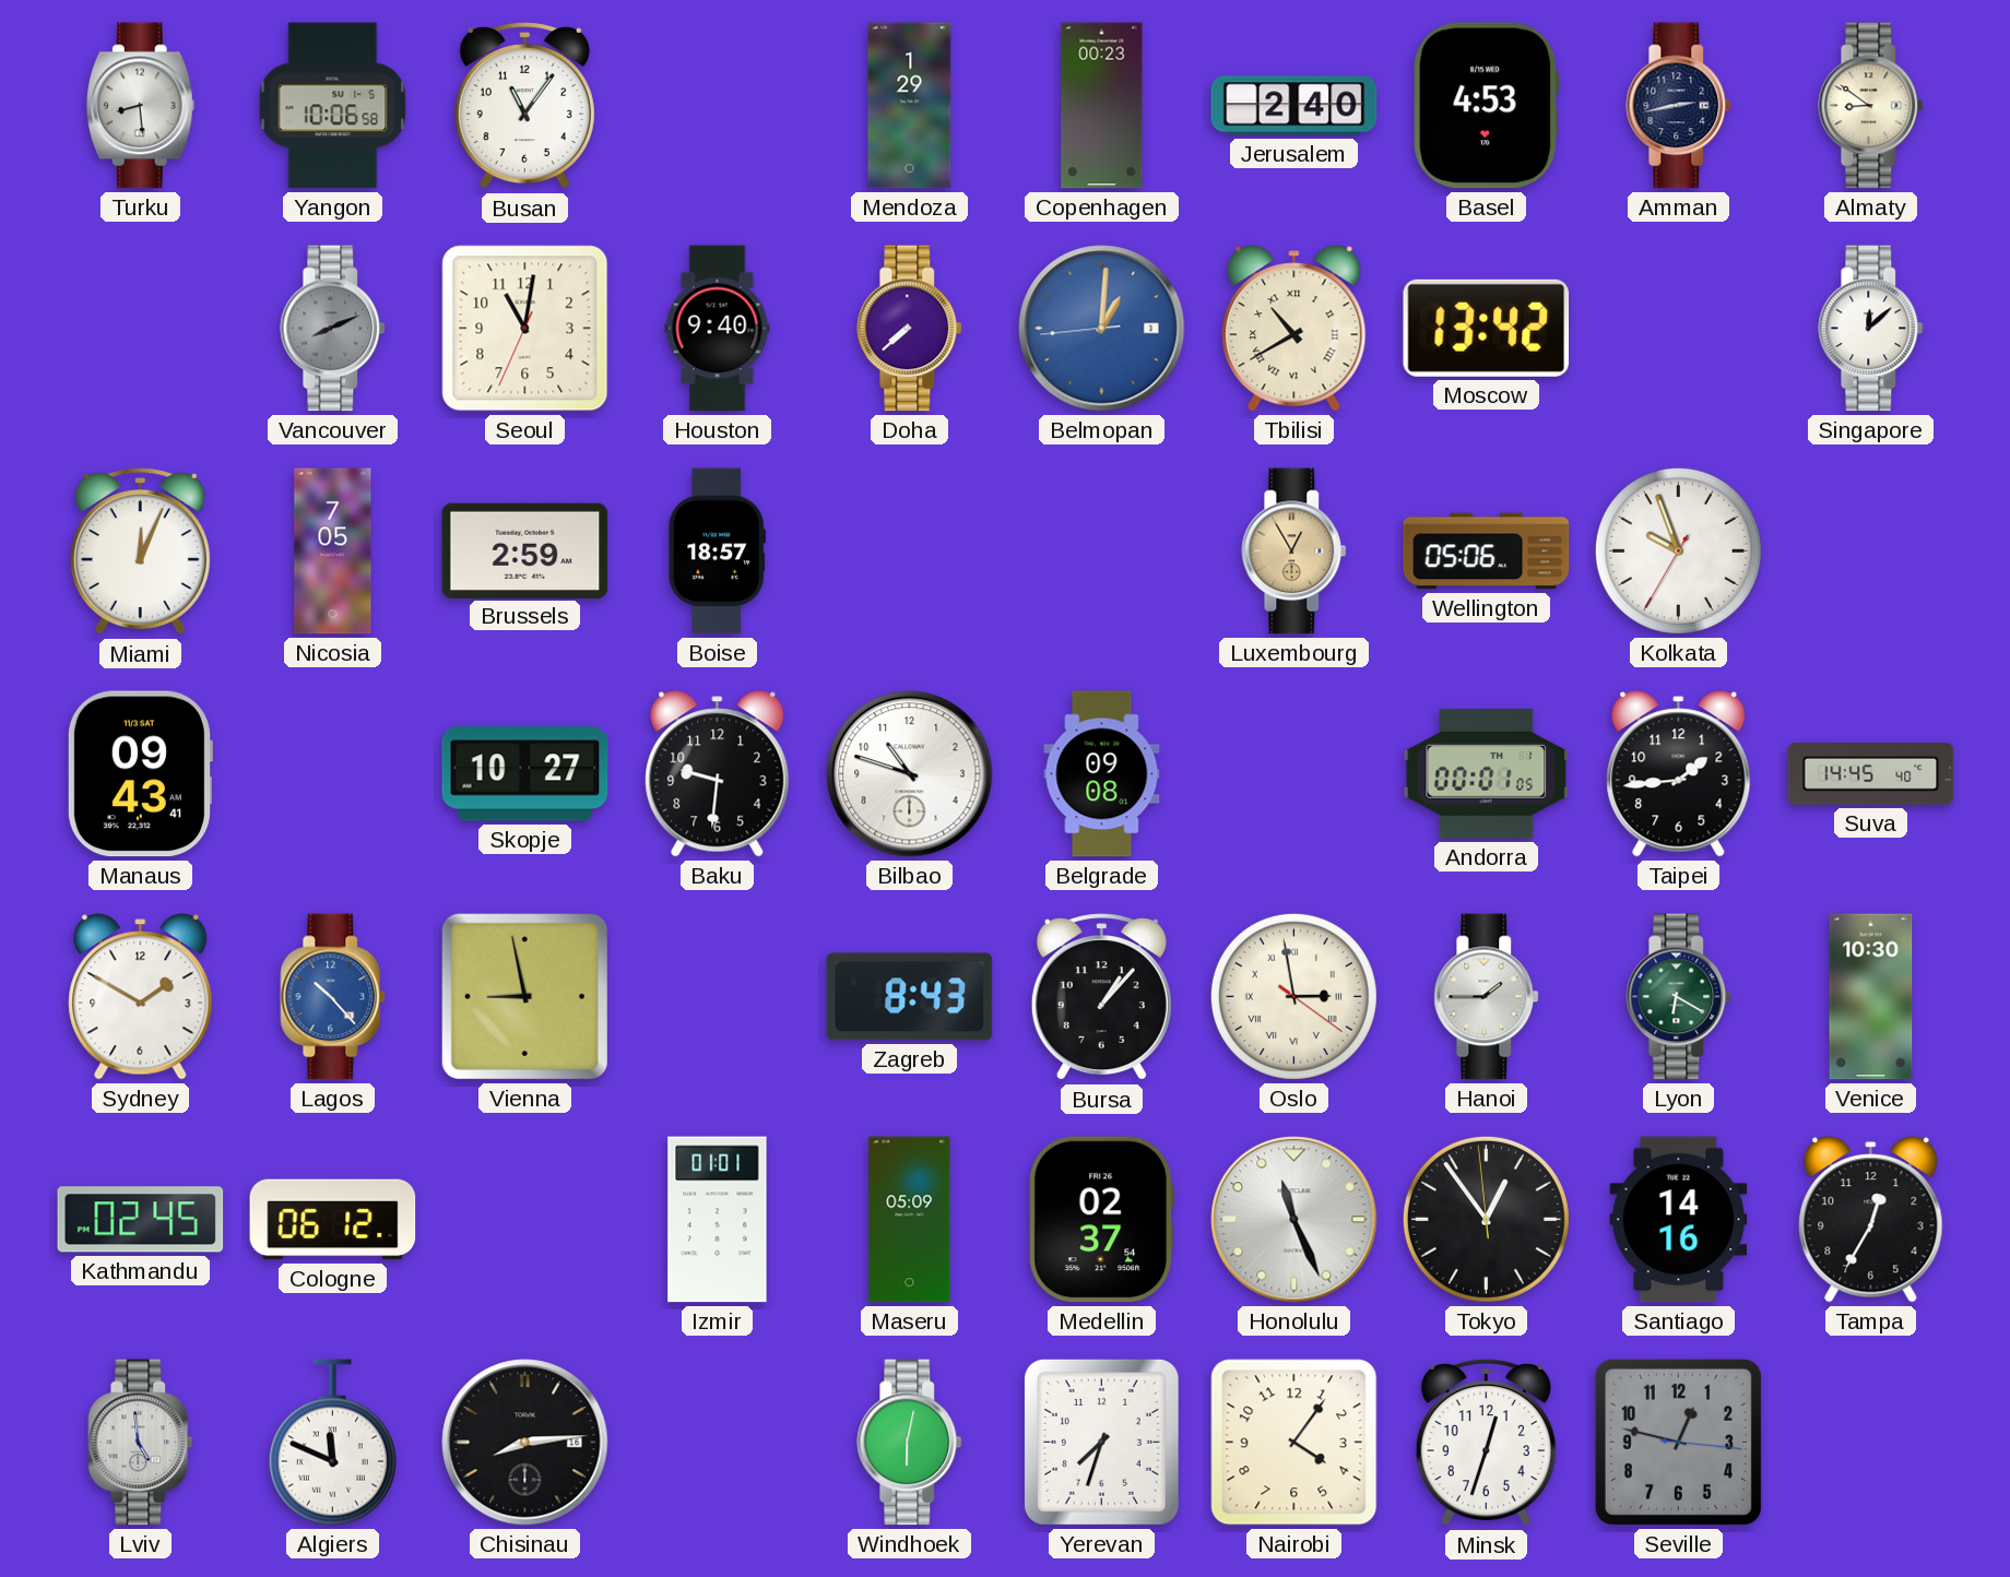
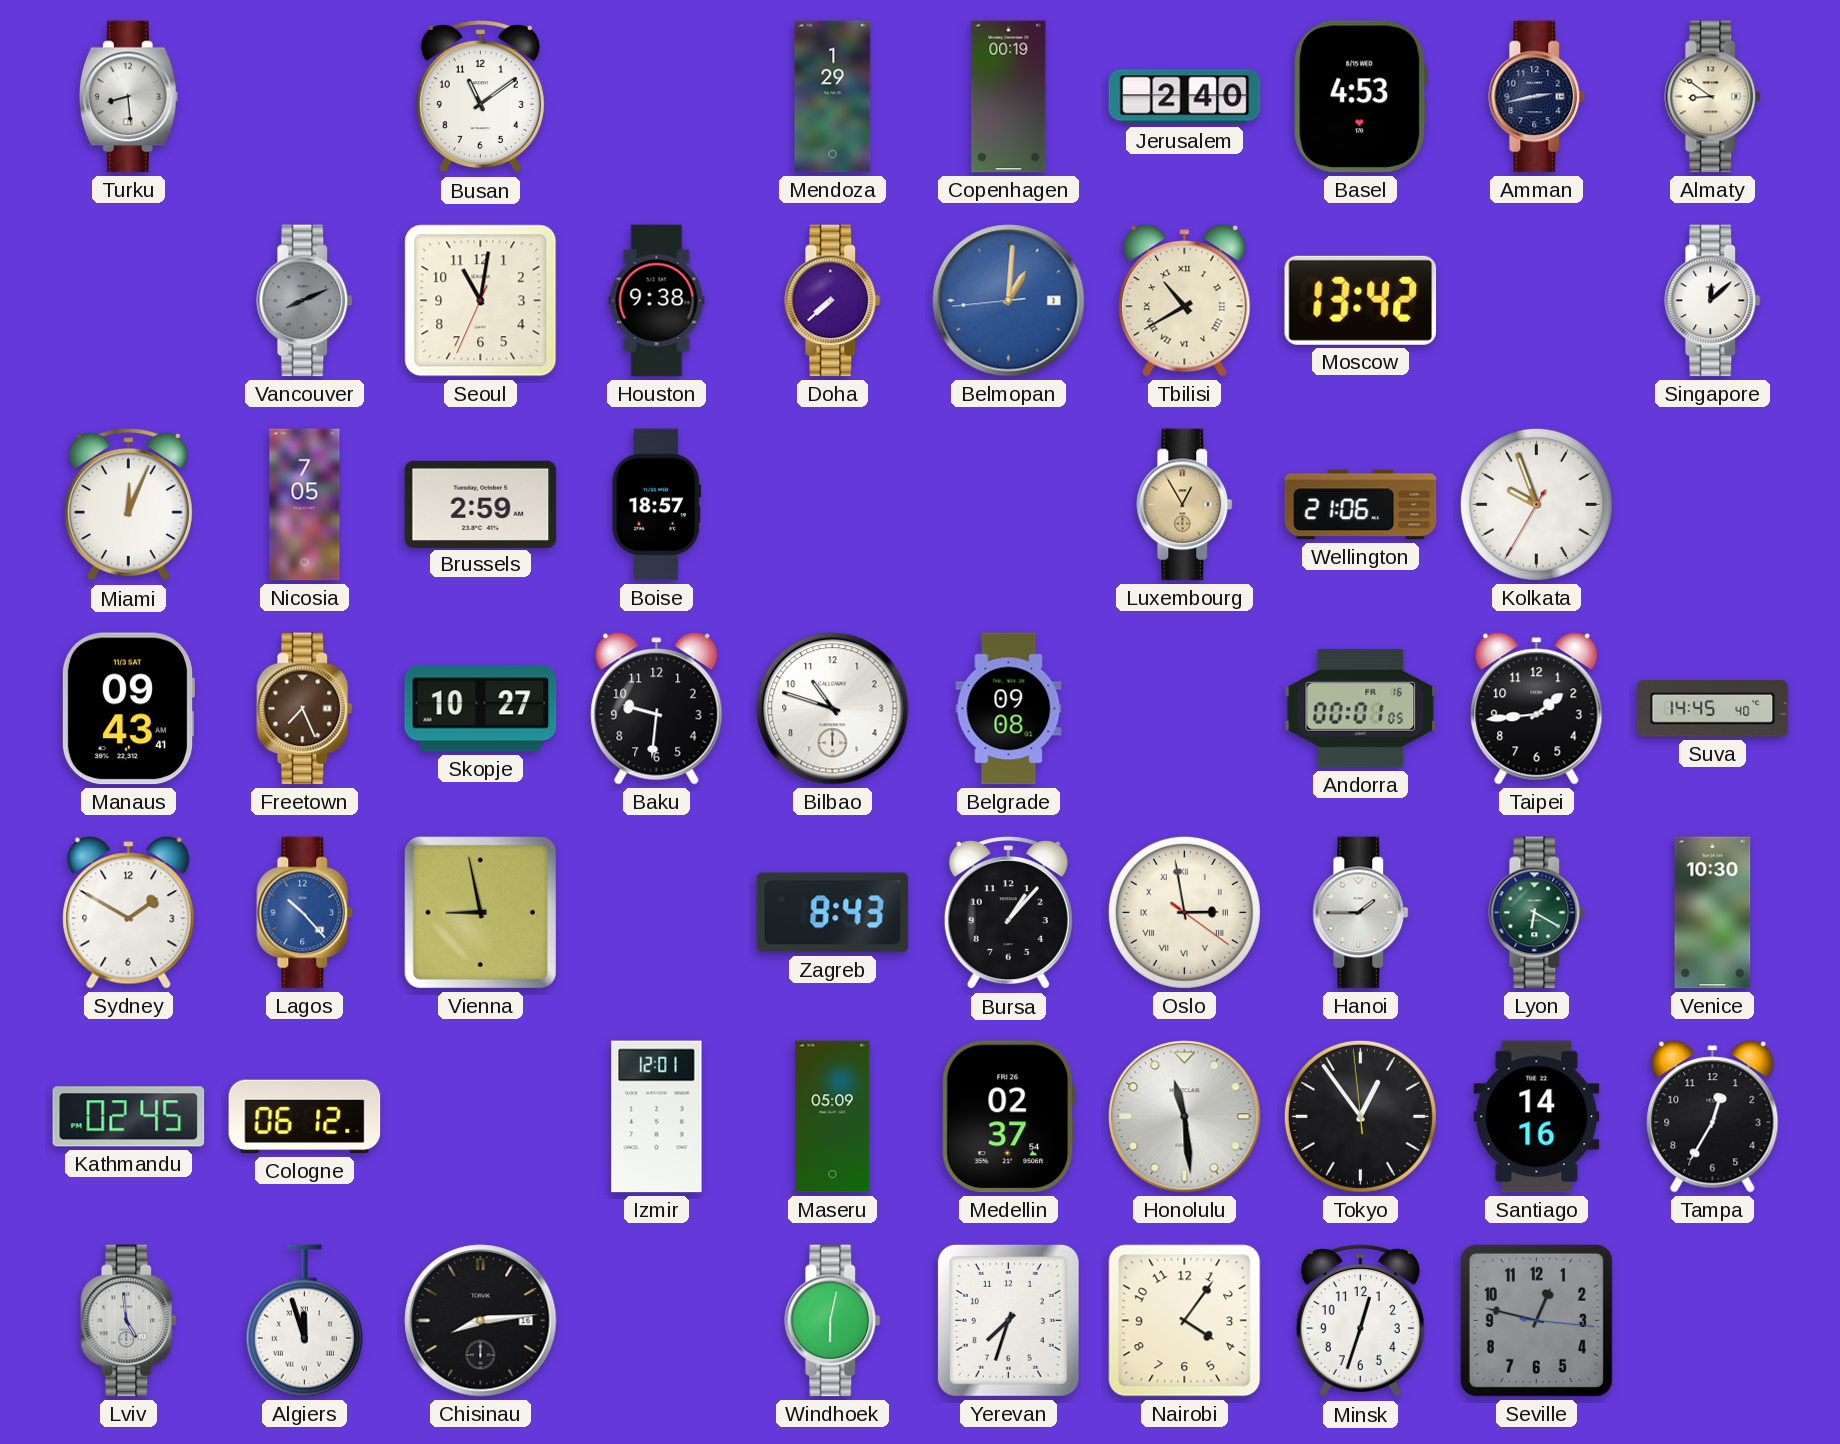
Yangon: 10:06 -> none
Busan: 11:06 -> 11:09
Copenhagen: 00:23 -> 00:19
Houston: 9:40 -> 9:38
Wellington: 05:06 -> 21:06
Freetown: none -> 7:26
Andorra date: TH 1 -> FR 16
Izmir: 01:01 -> 12:01
Honolulu: 11:26 -> 11:29
Algiers: 11:49 -> 11:57
